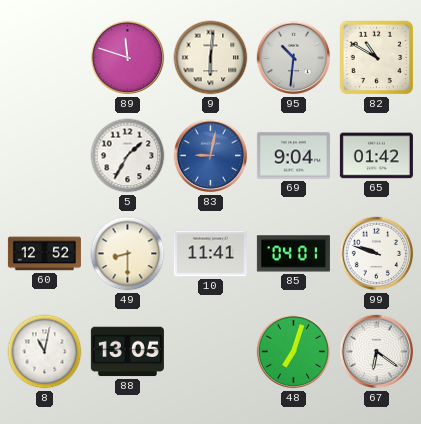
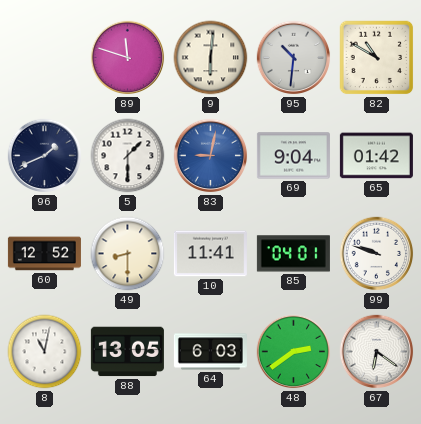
96: none -> 1:41
5: 1:35 -> 1:30
64: none -> 6:03
48: 7:03 -> 2:39
